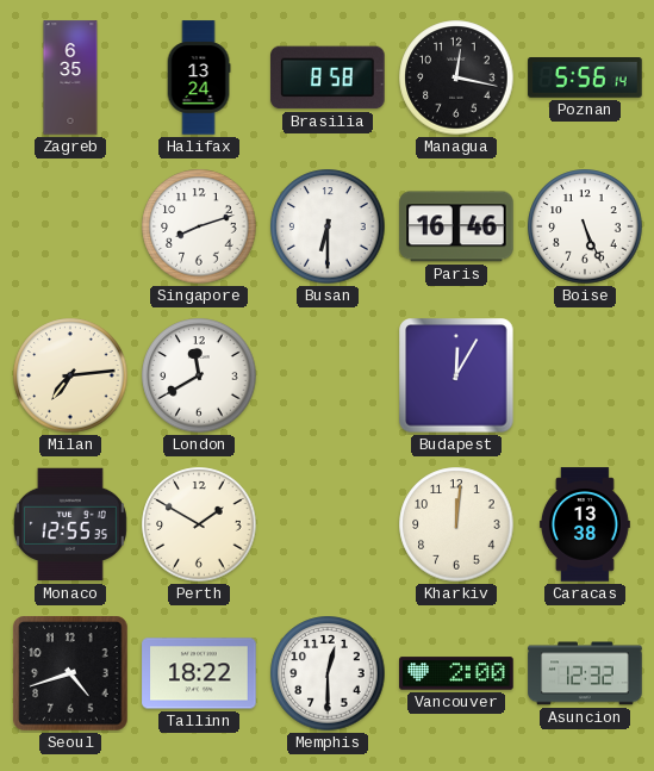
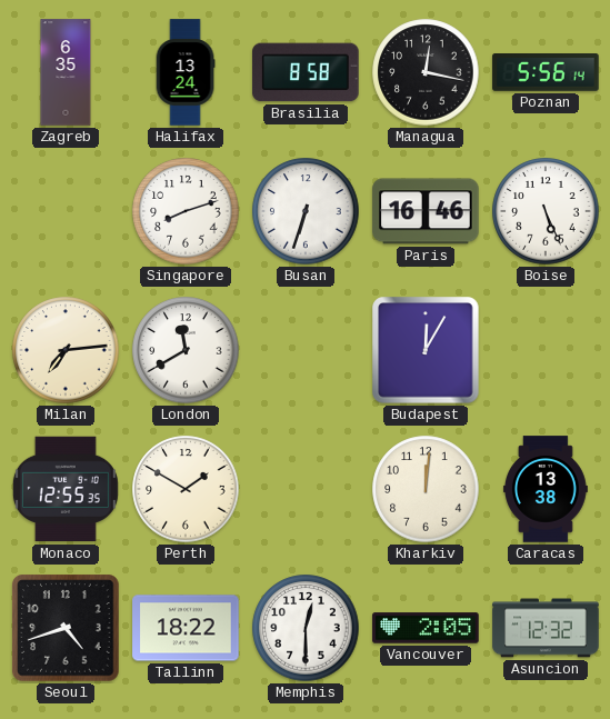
Busan: 6:30 -> 6:33
Vancouver: 2:00 -> 2:05
